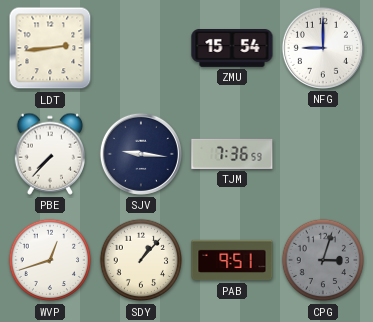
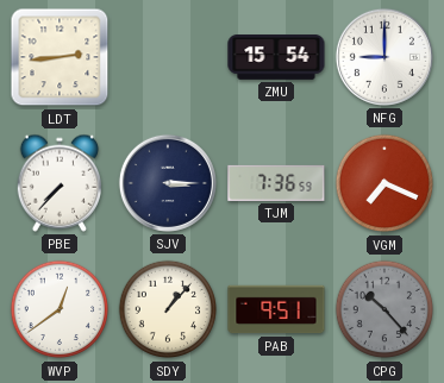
SJV: 9:16 -> 3:15
VGM: none -> 7:19
WVP: 12:42 -> 12:39
CPG: 3:03 -> 10:23
